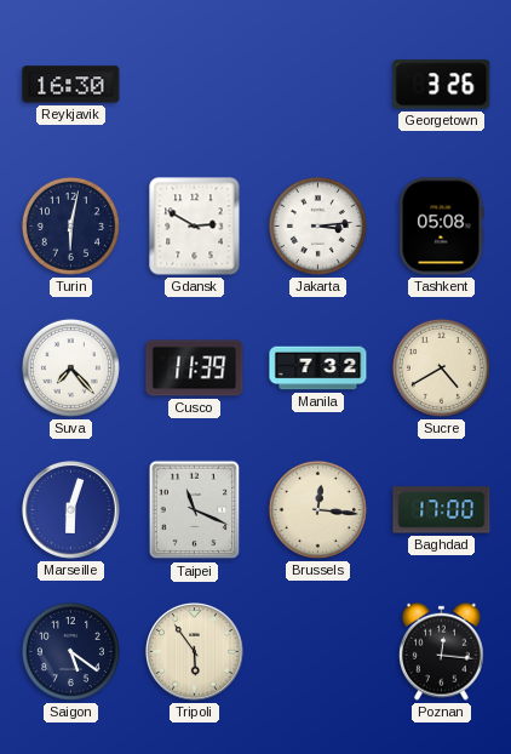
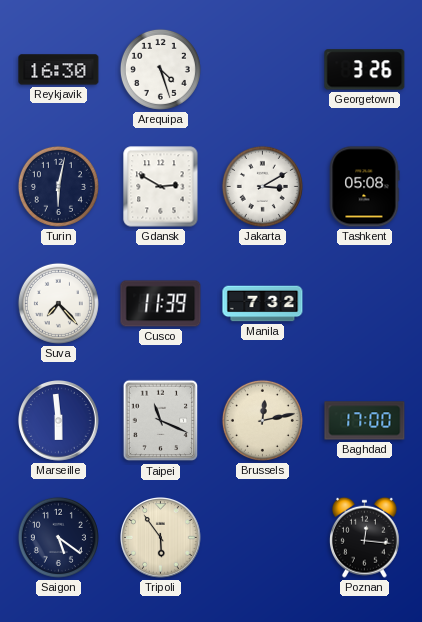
Arequipa: none -> 4:27
Jakarta: 3:14 -> 3:10
Sucre: 4:40 -> none
Marseille: 6:03 -> 5:59
Brussels: 12:16 -> 12:13
